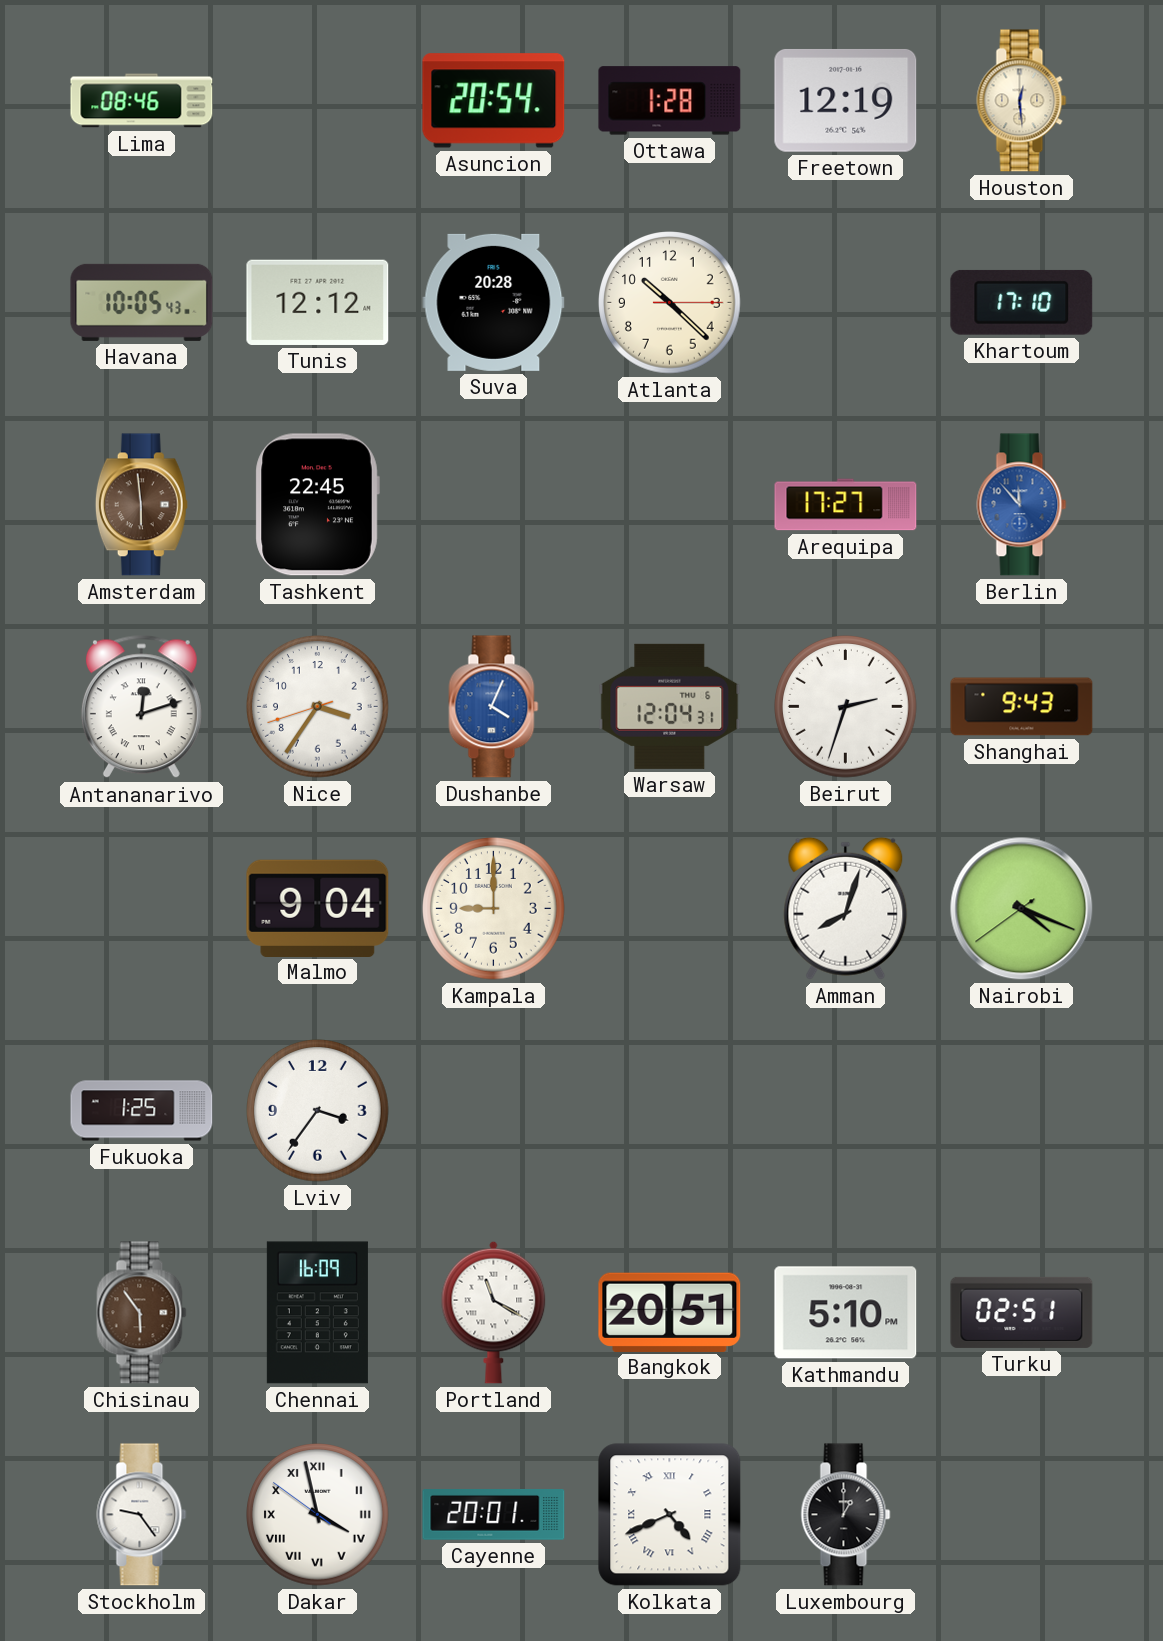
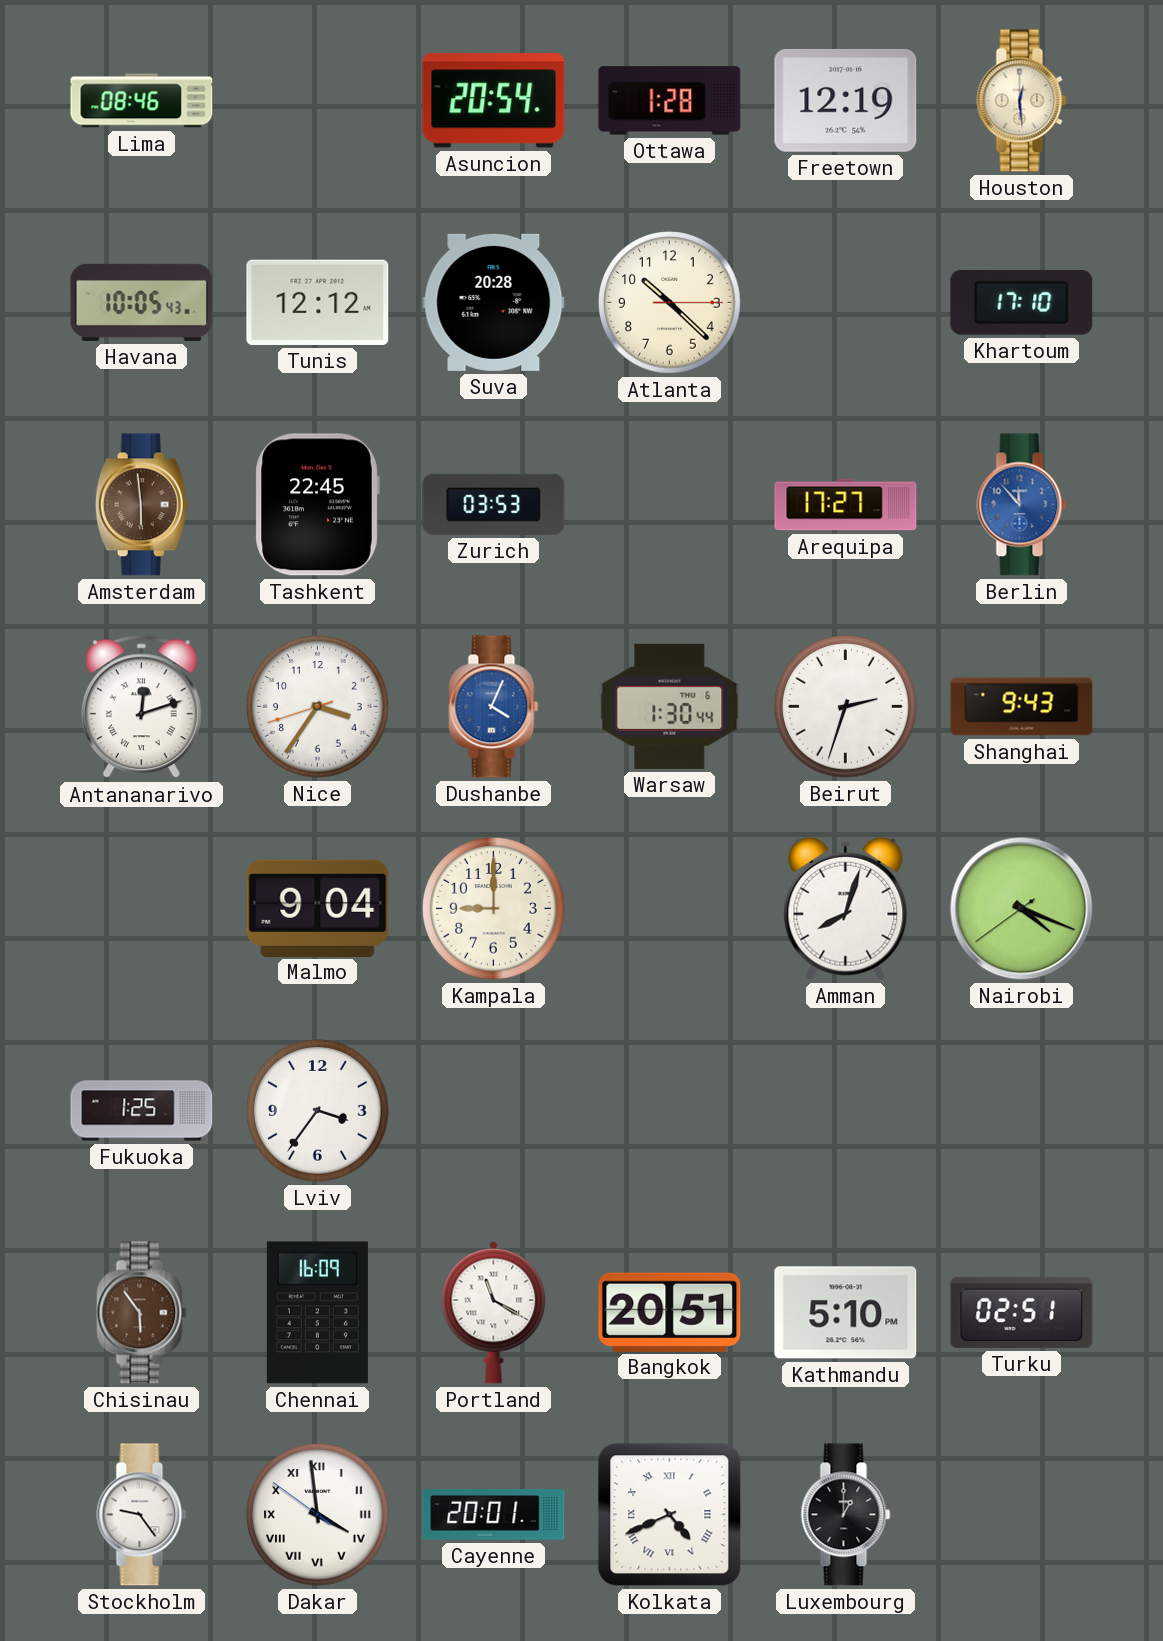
Zurich: none -> 03:53
Warsaw: 12:04 -> 1:30
Dakar: 3:57 -> 3:58
